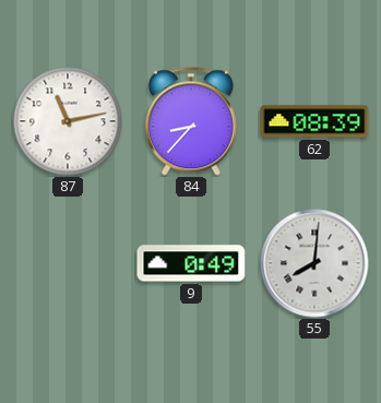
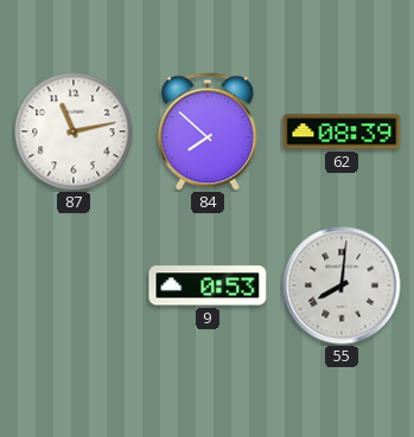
84: 8:37 -> 7:52
9: 0:49 -> 0:53
